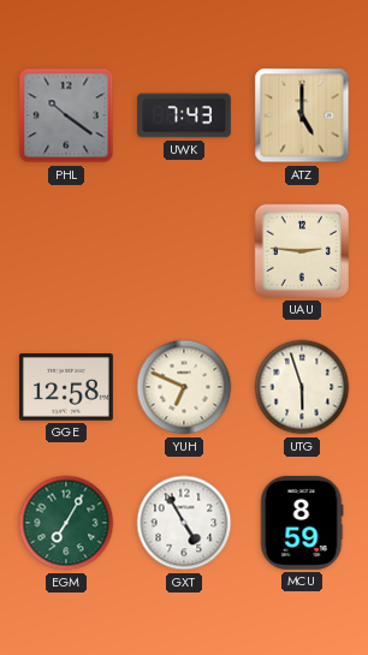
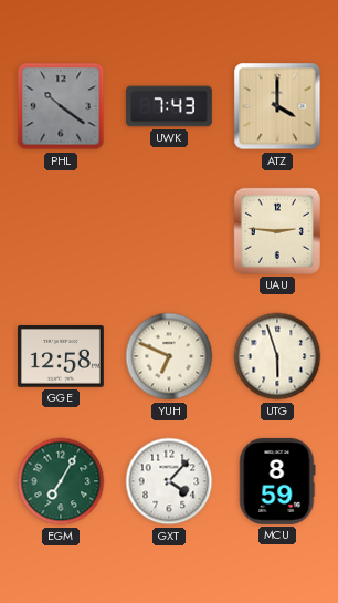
ATZ: 5:00 -> 4:00
GXT: 4:55 -> 4:07
